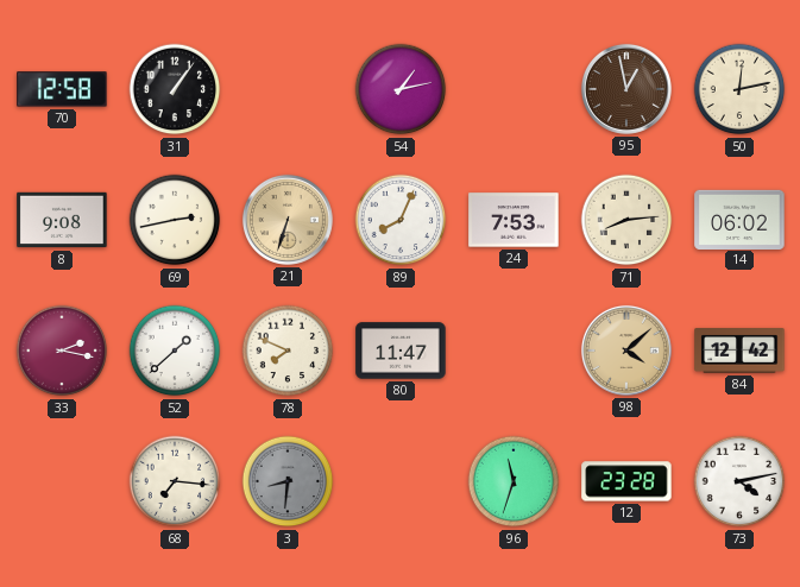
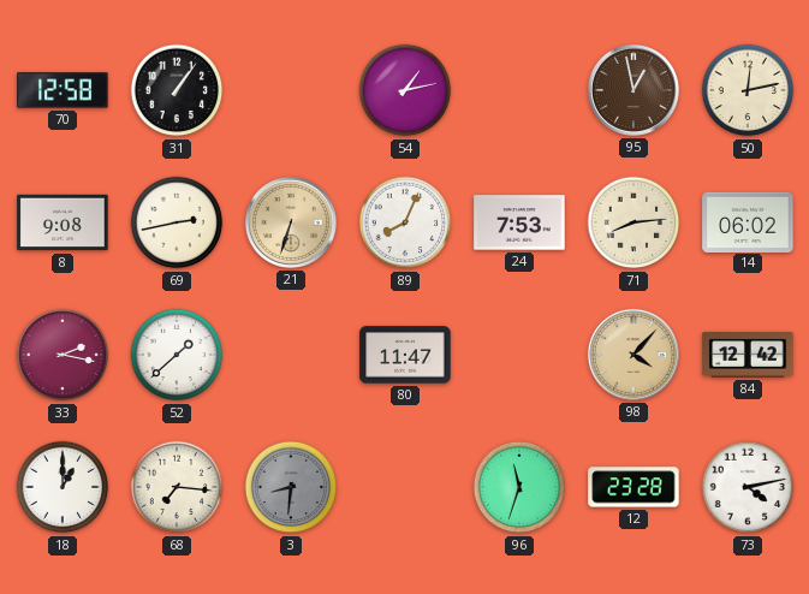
78: 7:49 -> none
98: 4:08 -> 4:07
18: none -> 1:00
